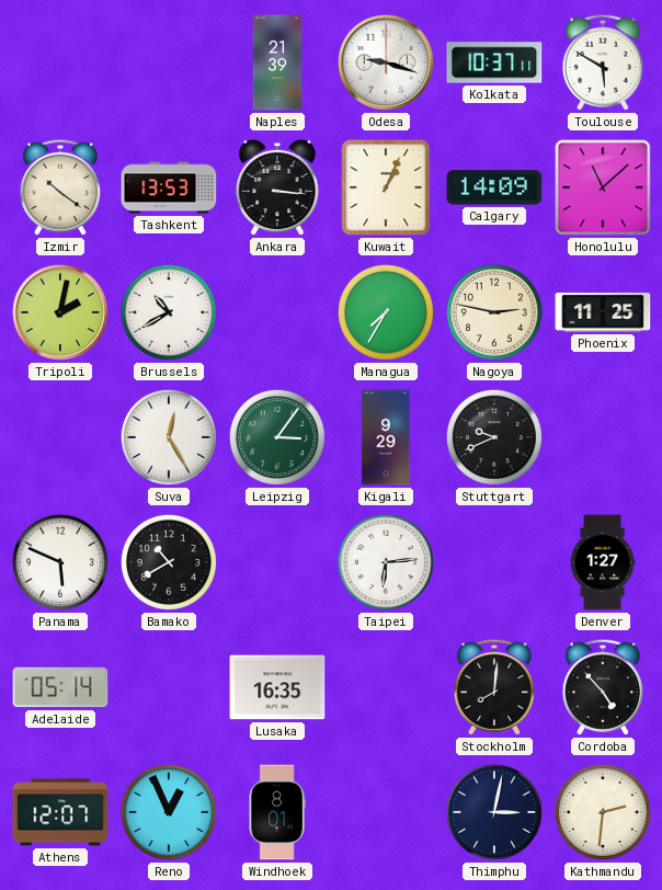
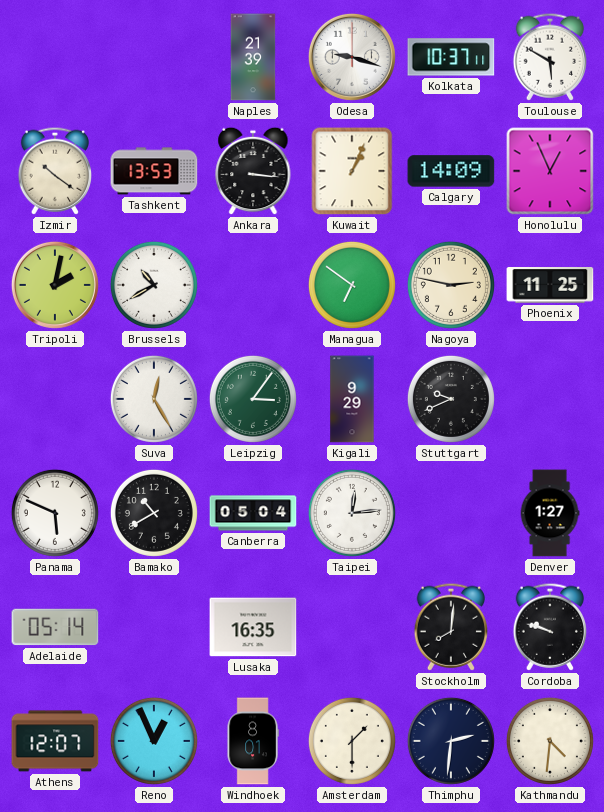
Honolulu: 11:08 -> 12:56
Managua: 7:35 -> 6:51
Canberra: none -> 05:04
Taipei: 6:14 -> 12:14
Cordoba: 4:53 -> 9:48
Amsterdam: none -> 1:30
Thimphu: 3:02 -> 2:31
Kathmandu: 2:31 -> 4:31
